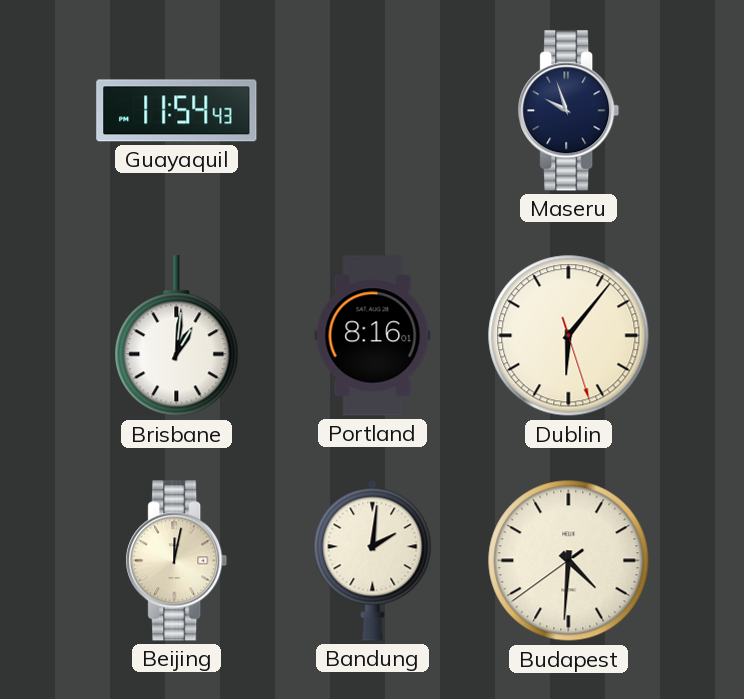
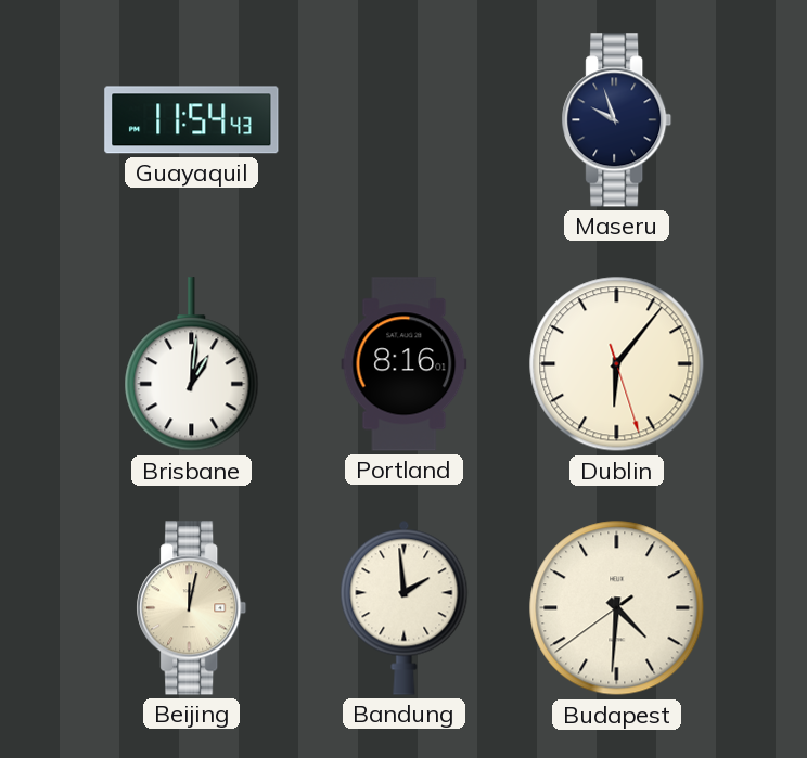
Bandung: 2:01 -> 1:59
